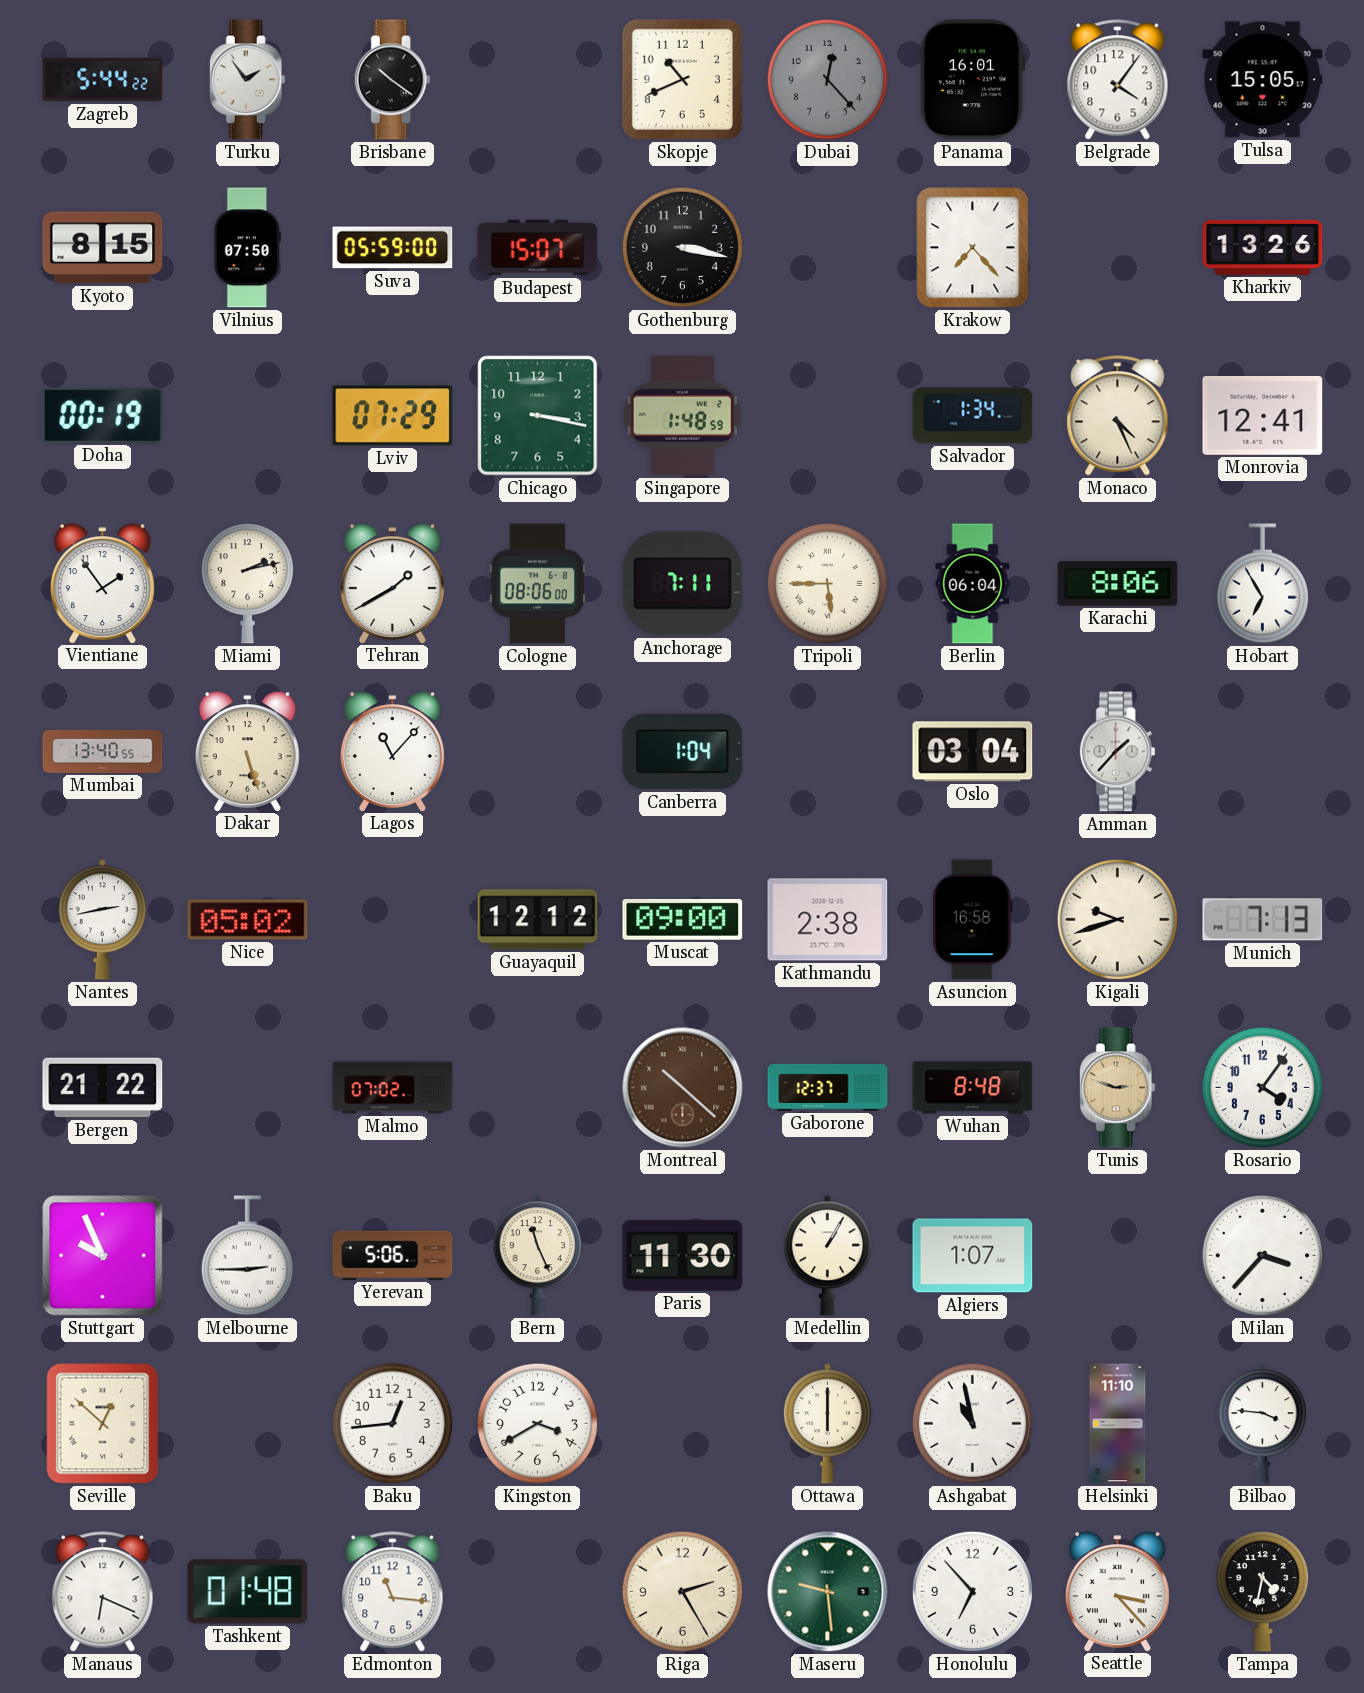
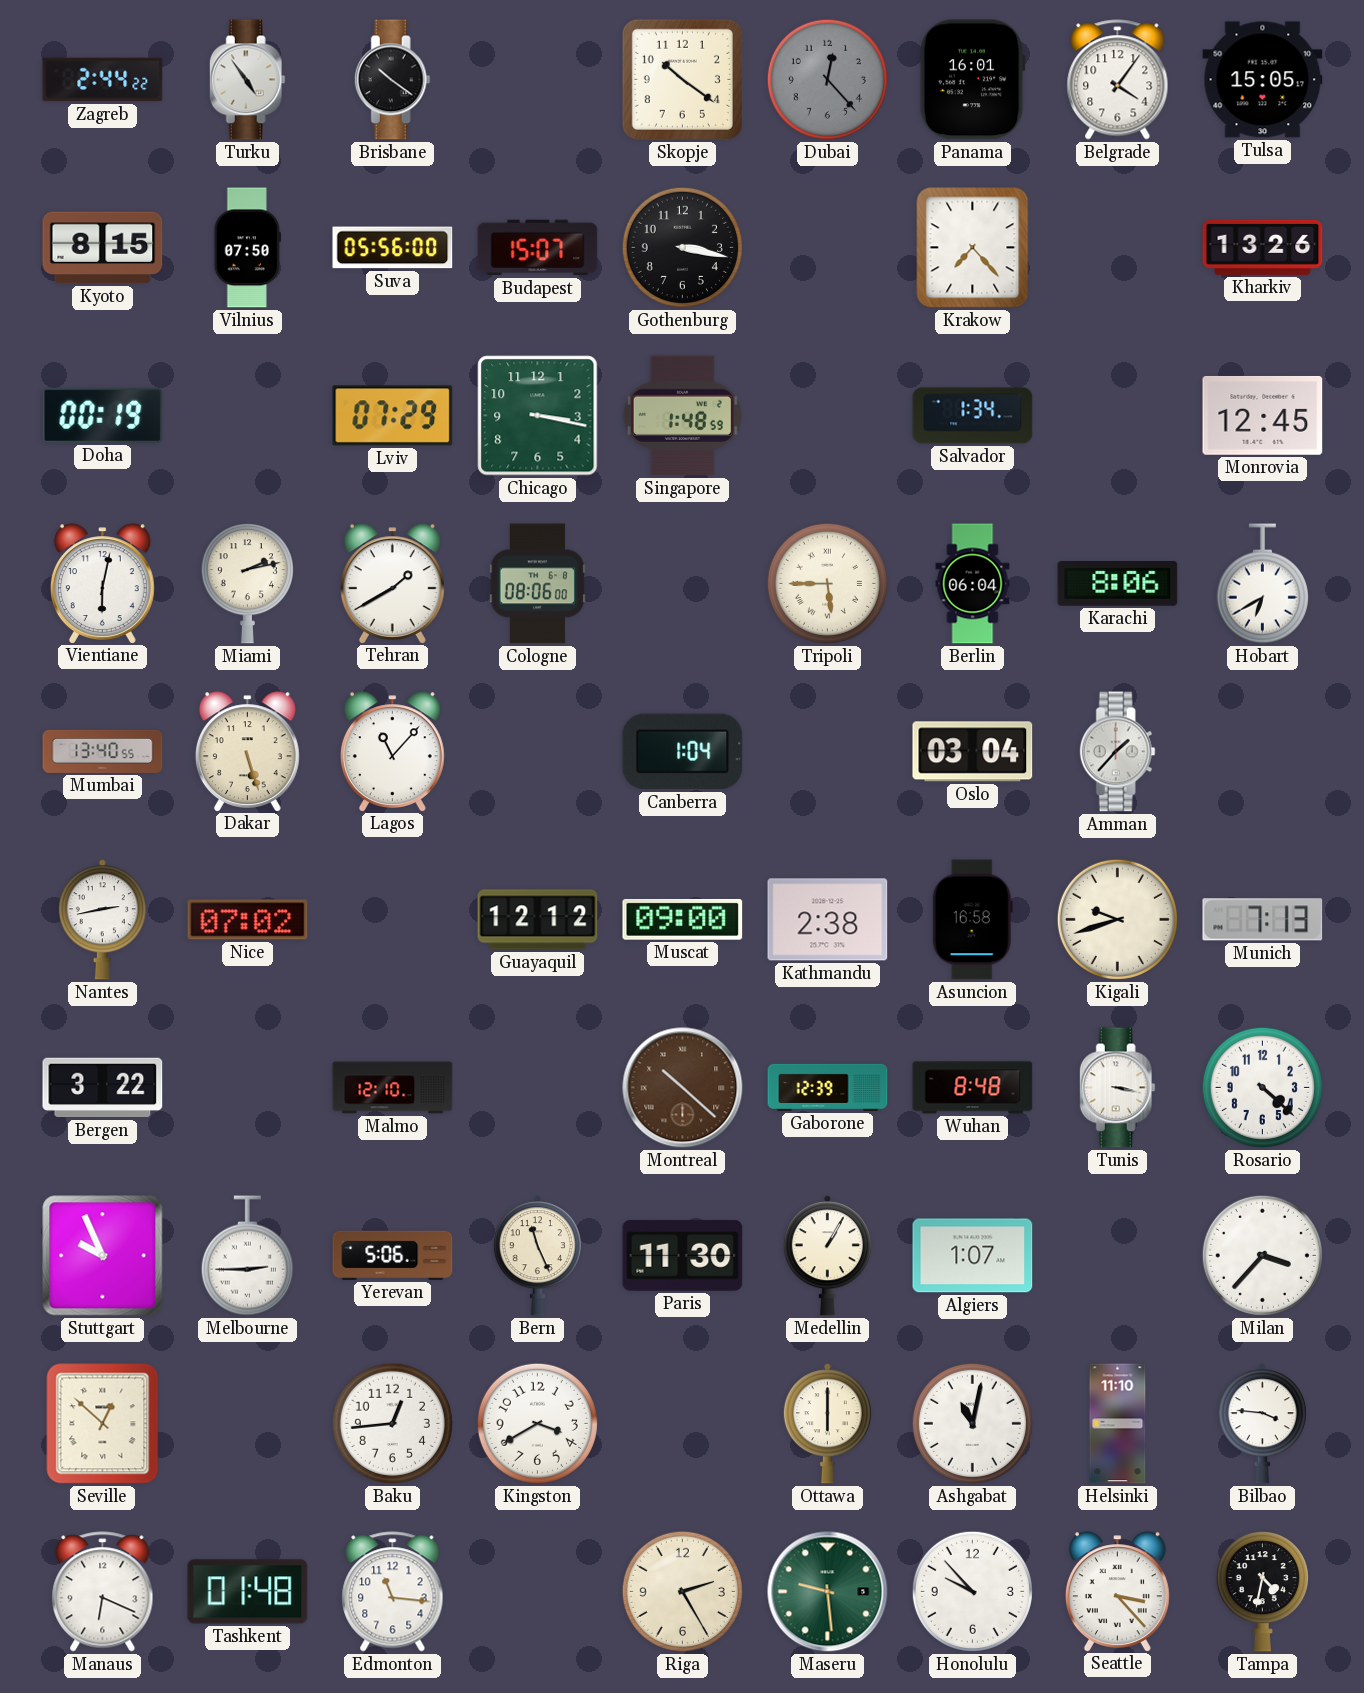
Zagreb: 5:44 -> 2:44
Turku: 1:54 -> 4:54
Skopje: 10:41 -> 10:21
Suva: 05:59 -> 05:56
Monaco: 4:26 -> none
Monrovia: 12:41 -> 12:45
Vientiane: 1:54 -> 6:02
Anchorage: 7:11 -> none
Hobart: 6:55 -> 6:40
Nice: 05:02 -> 07:02
Bergen: 21:22 -> 3:22
Malmo: 07:02 -> 12:10
Gaborone: 12:37 -> 12:39
Tunis: 2:48 -> 3:17
Tunis dial: champagne -> white
Rosario: 4:06 -> 4:22
Ashgabat: 10:58 -> 11:02
Honolulu: 6:53 -> 9:53
